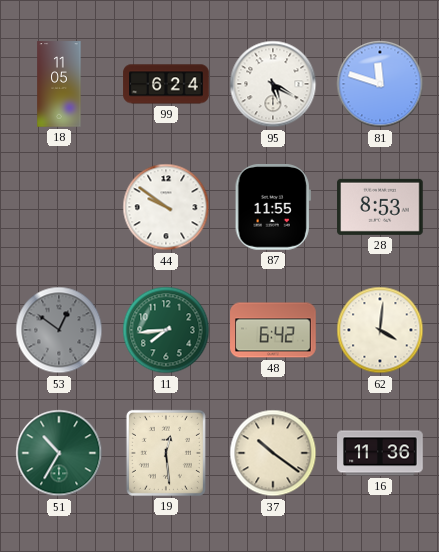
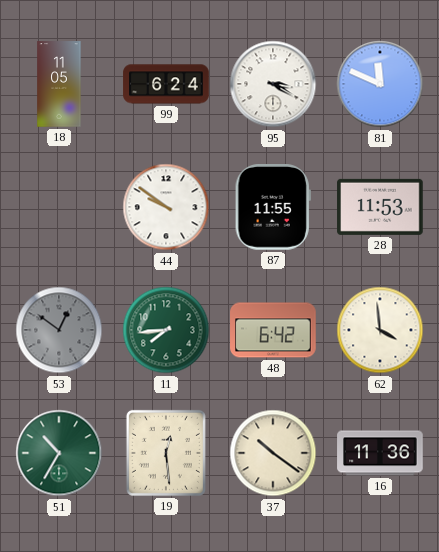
95: 5:20 -> 3:20
81: 11:48 -> 11:49
28: 8:53 -> 11:53
62: 4:01 -> 3:59
